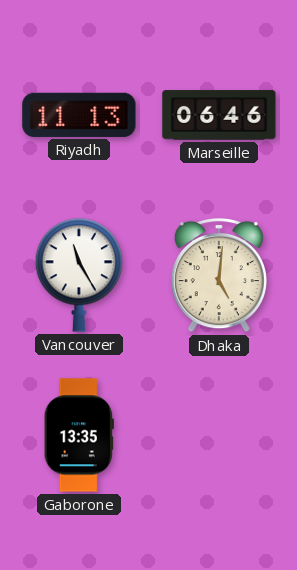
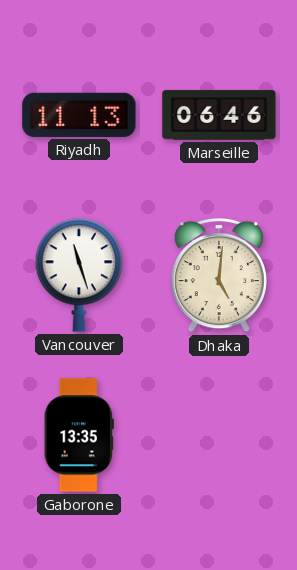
Vancouver: 11:25 -> 11:27
